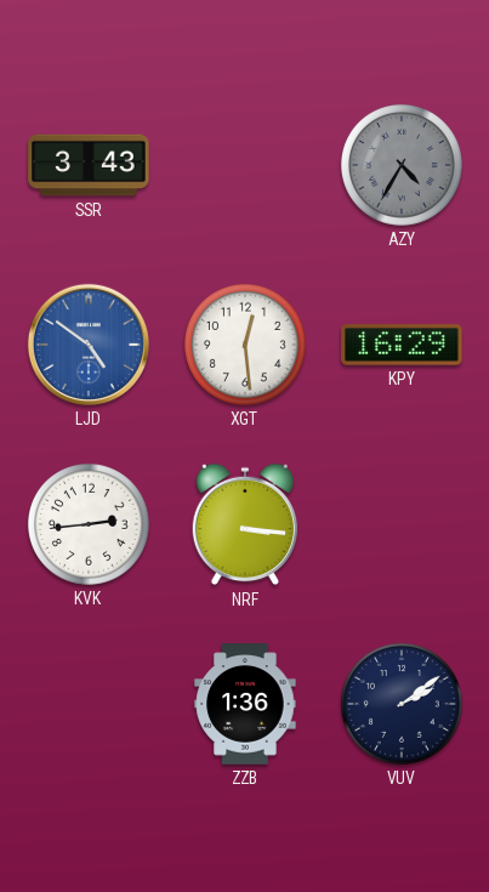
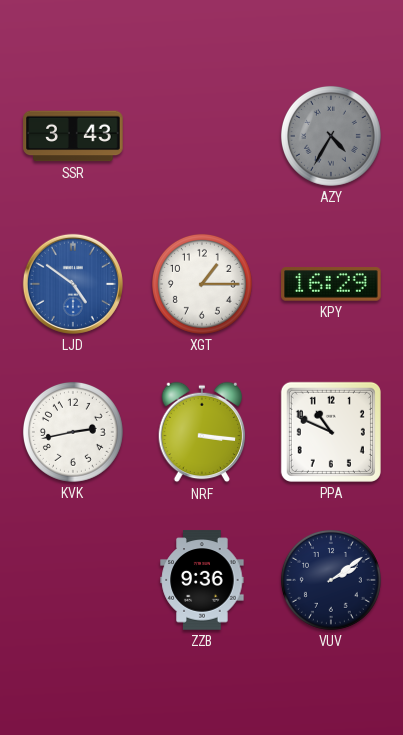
XGT: 12:29 -> 1:15
KVK: 2:44 -> 2:43
PPA: none -> 10:49
ZZB: 1:36 -> 9:36
